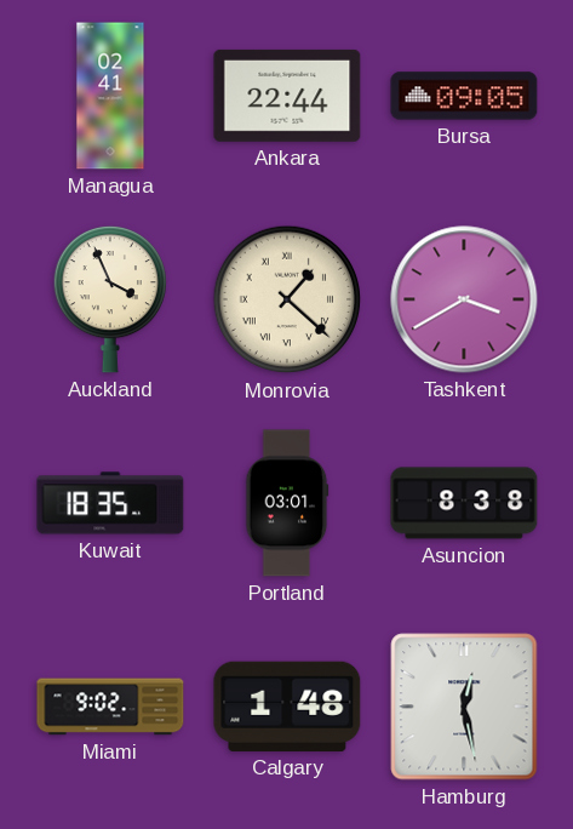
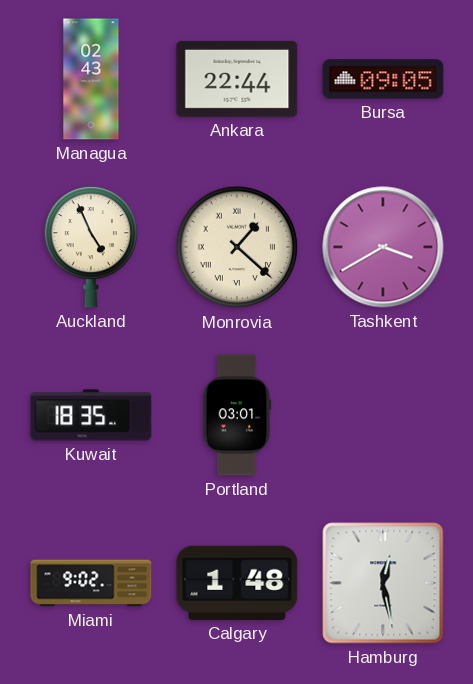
Managua: 02:41 -> 02:43
Auckland: 3:56 -> 4:56
Asuncion: 8:38 -> none
